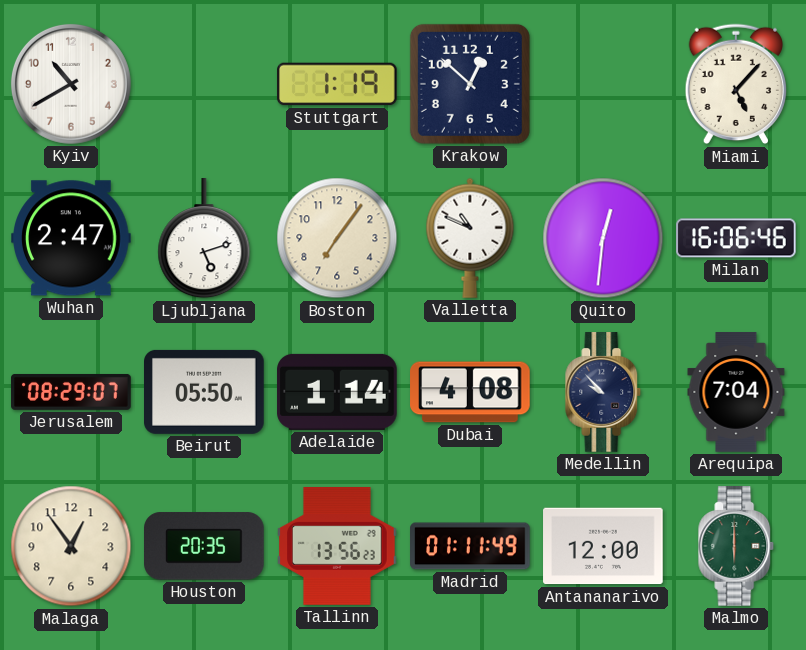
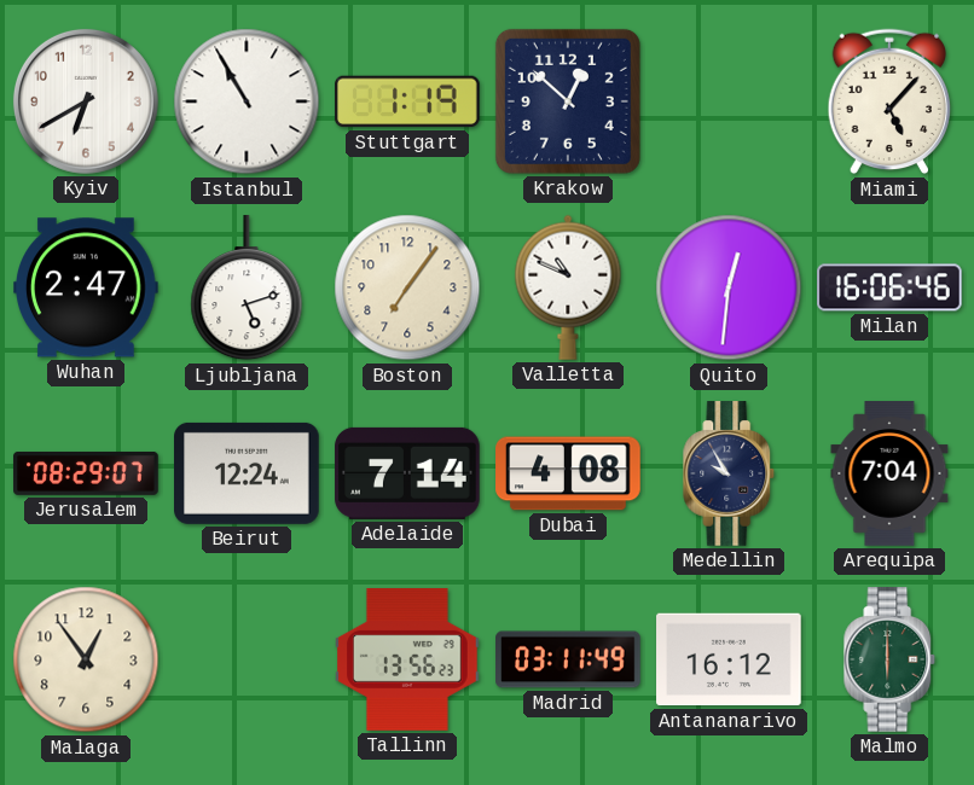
Kyiv: 10:40 -> 6:40
Istanbul: none -> 10:55
Beirut: 05:50 -> 12:24
Adelaide: 1:14 -> 7:14
Medellin: 9:53 -> 9:55
Houston: 20:35 -> none
Madrid: 01:11 -> 03:11
Antananarivo: 12:00 -> 16:12
